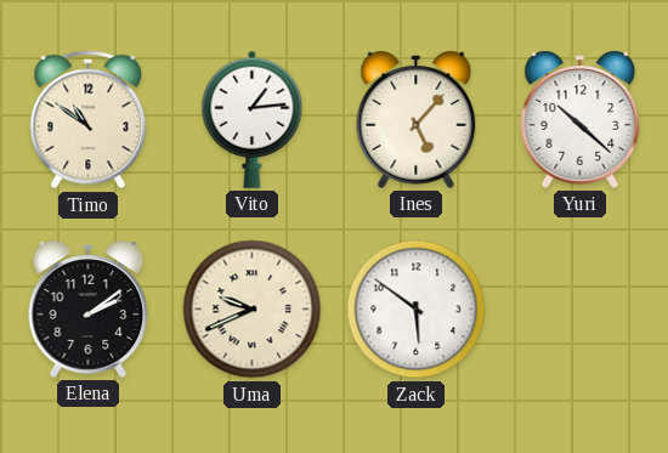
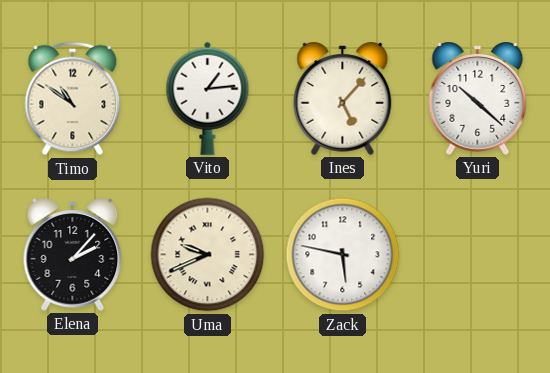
Elena: 2:09 -> 2:07
Zack: 5:51 -> 5:47
